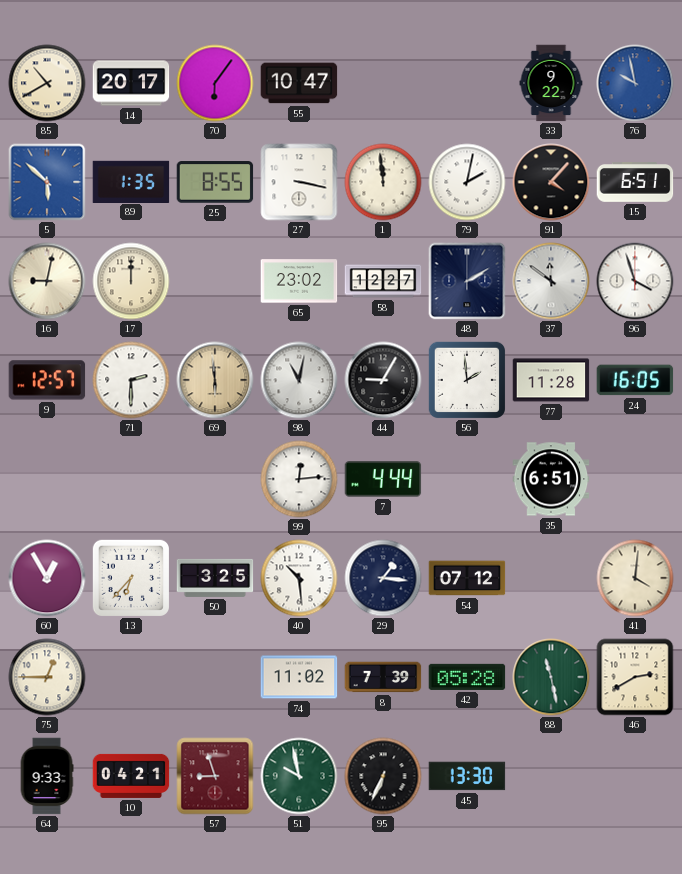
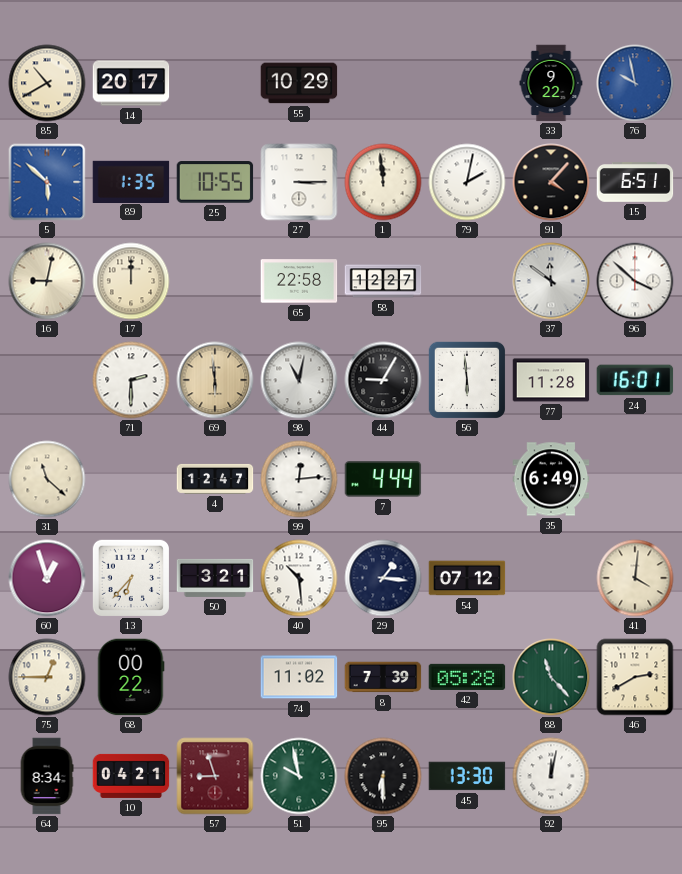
70: 6:06 -> none
55: 10:47 -> 10:29
25: 8:55 -> 10:55
27: 3:17 -> 3:15
65: 23:02 -> 22:58
48: 2:10 -> none
96: 3:57 -> 3:52
9: 12:57 -> none
56: 1:59 -> 5:59
24: 16:05 -> 16:01
31: none -> 11:22
4: none -> 12:47
35: 6:51 -> 6:49
60: 12:55 -> 12:57
50: 3:25 -> 3:21
68: none -> 00:22
88: 11:28 -> 11:23
64: 9:33 -> 8:34
95: 6:34 -> 6:30
92: none -> 12:02
